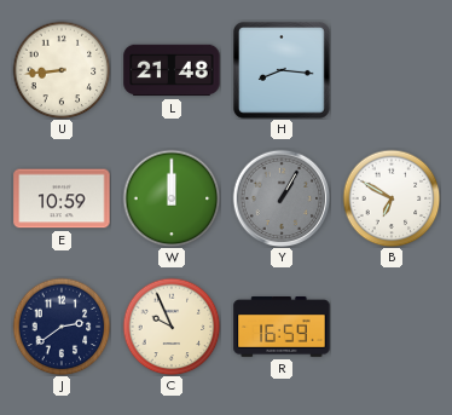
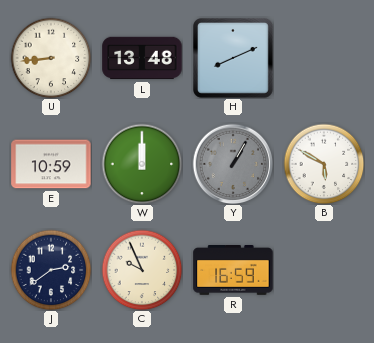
L: 21:48 -> 13:48
H: 8:16 -> 8:11
B: 6:50 -> 5:50
